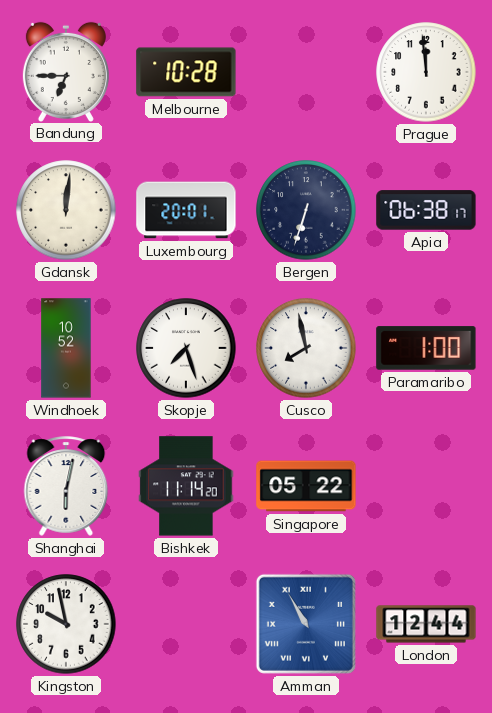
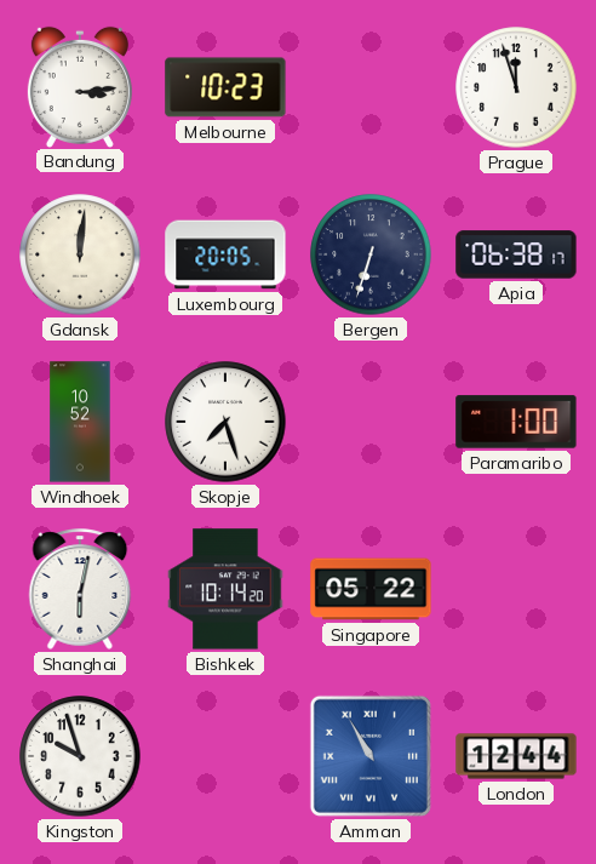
Bandung: 6:45 -> 3:14
Melbourne: 10:28 -> 10:23
Prague: 11:59 -> 11:57
Luxembourg: 20:01 -> 20:05
Cusco: 7:58 -> none
Bishkek: 11:14 -> 10:14
Kingston: 9:58 -> 9:57
